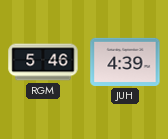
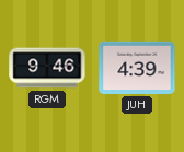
RGM: 5:46 -> 9:46
